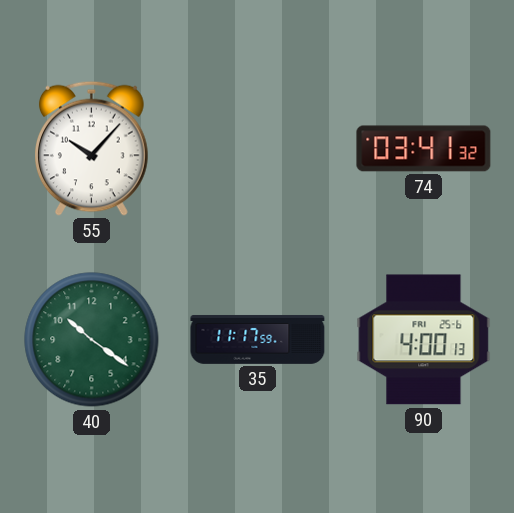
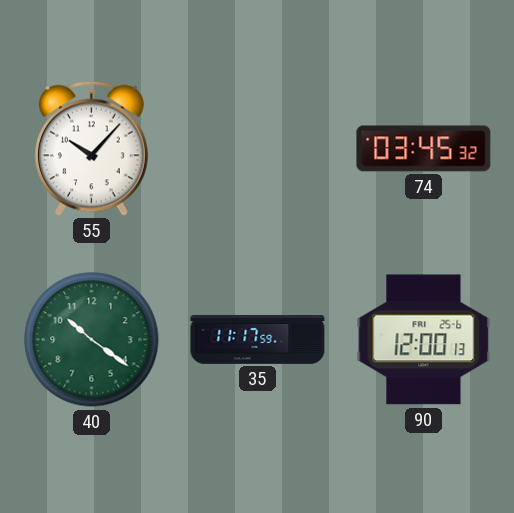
74: 03:41 -> 03:45
90: 4:00 -> 12:00
